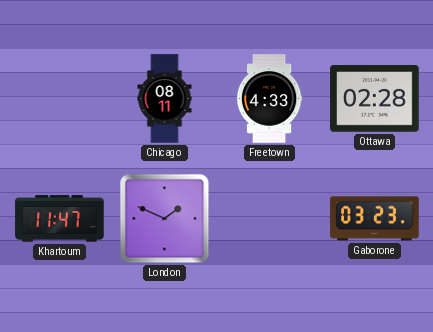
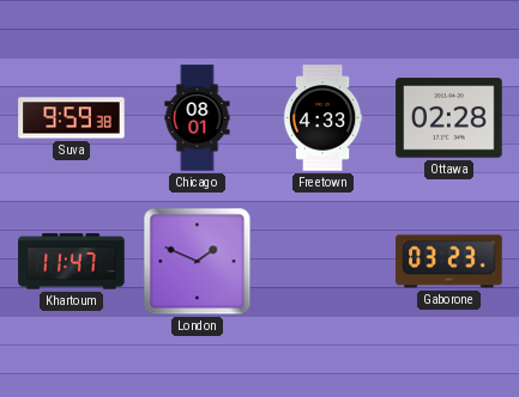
Suva: none -> 9:59
Chicago: 08:11 -> 08:01
